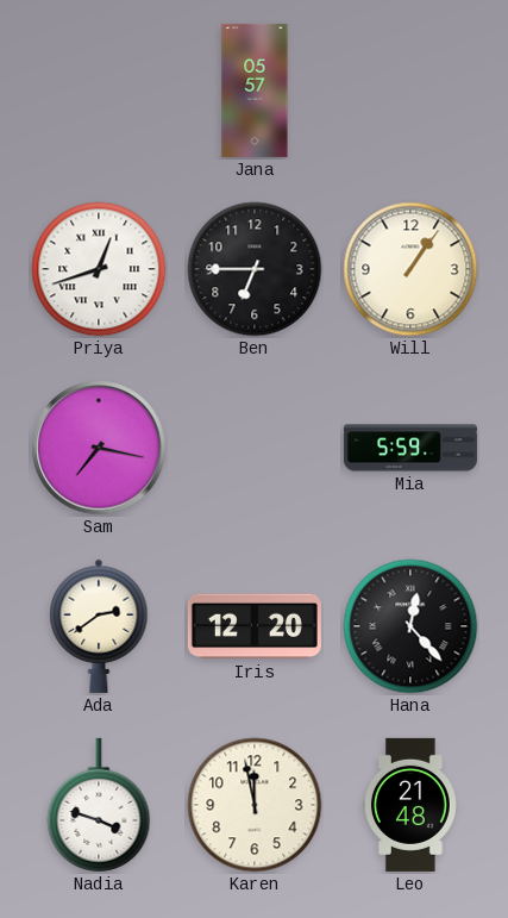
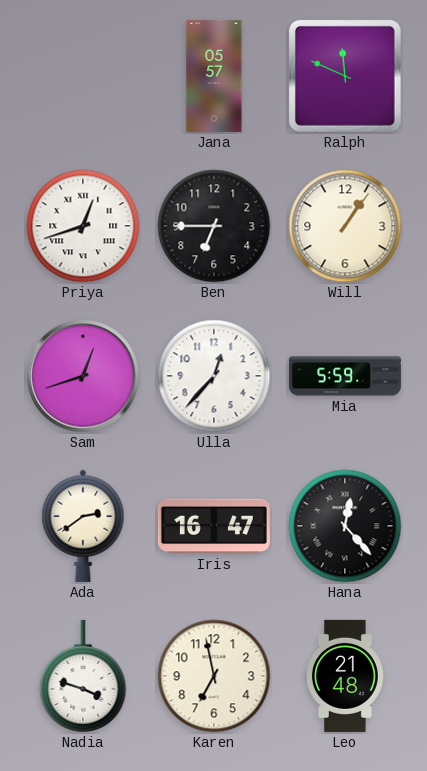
Ralph: none -> 11:49
Sam: 7:17 -> 12:42
Ulla: none -> 12:37
Iris: 12:20 -> 16:47
Karen: 11:58 -> 6:58
